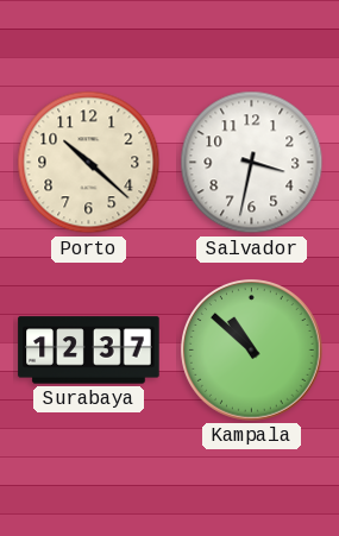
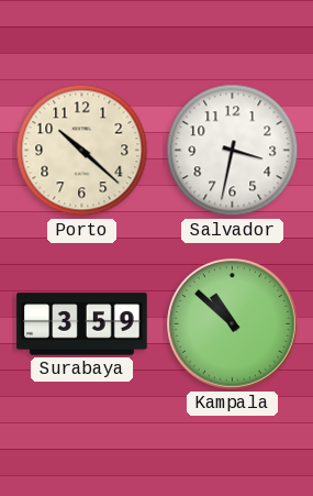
Surabaya: 12:37 -> 3:59
